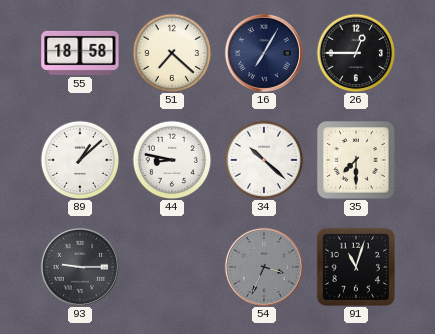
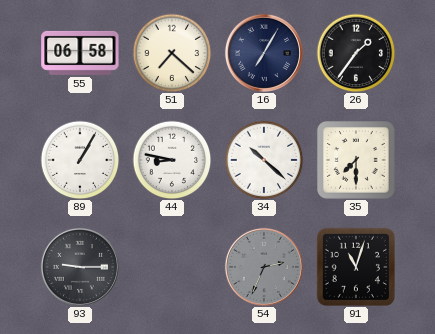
55: 18:58 -> 06:58
26: 12:45 -> 1:36
89: 1:08 -> 1:05
54: 3:34 -> 2:34
